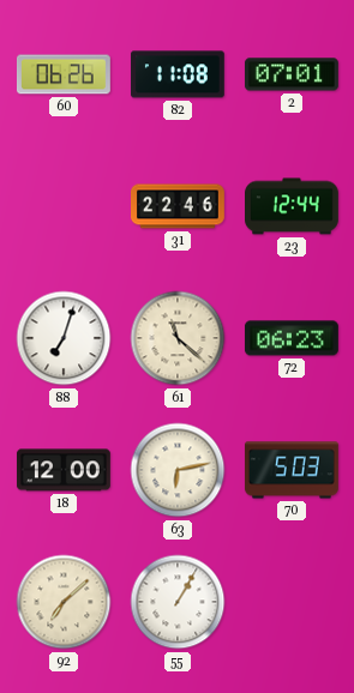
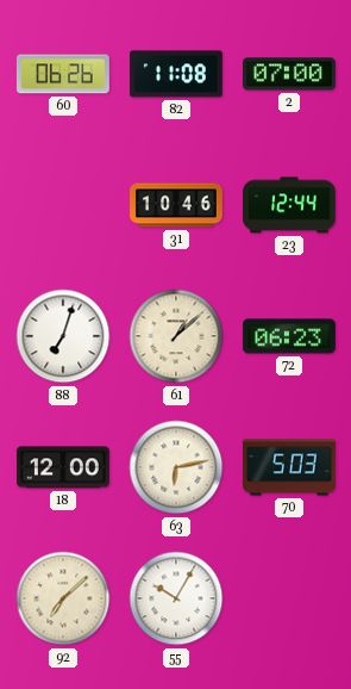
2: 07:01 -> 07:00
31: 22:46 -> 10:46
61: 11:22 -> 1:08
55: 1:05 -> 10:05
